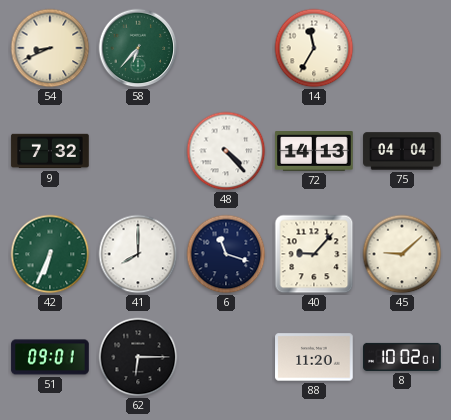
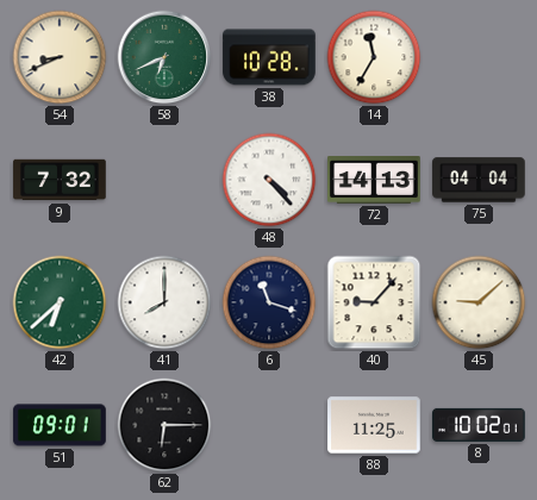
58: 6:37 -> 6:41
38: none -> 10:28
42: 6:34 -> 6:38
88: 11:20 -> 11:25
